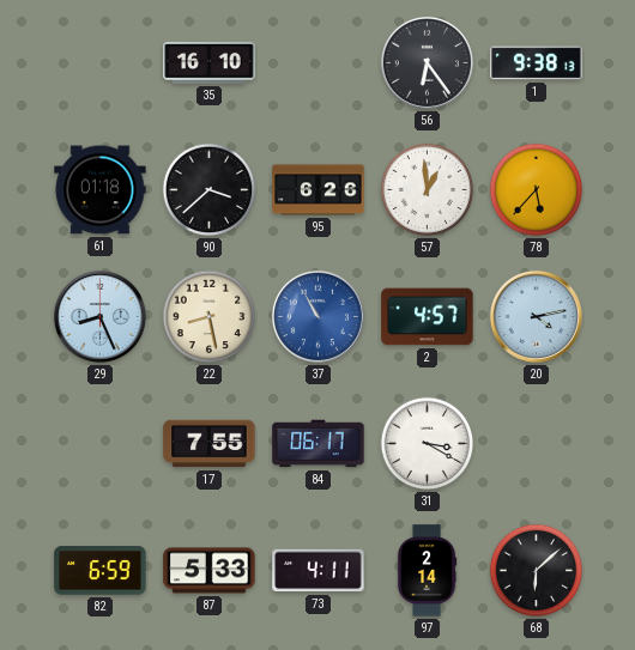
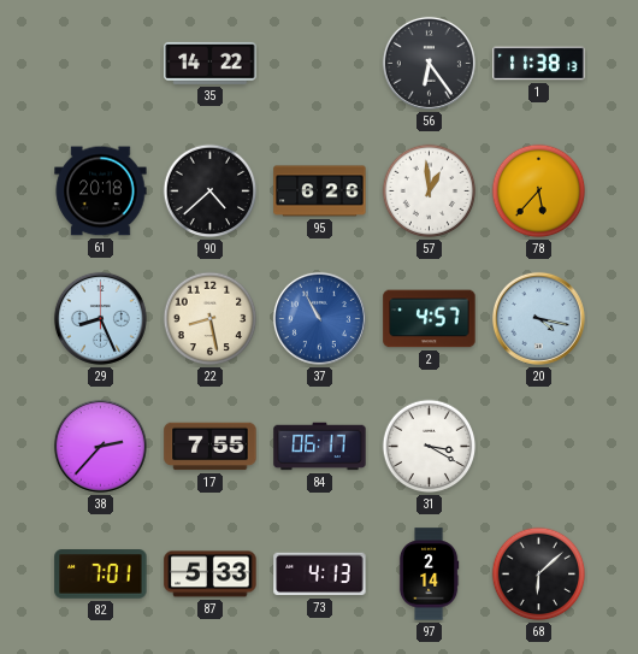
35: 16:10 -> 14:22
1: 9:38 -> 11:38
61: 01:18 -> 20:18
90: 3:38 -> 4:38
20: 4:13 -> 4:17
38: none -> 2:37
82: 6:59 -> 7:01
73: 4:11 -> 4:13
